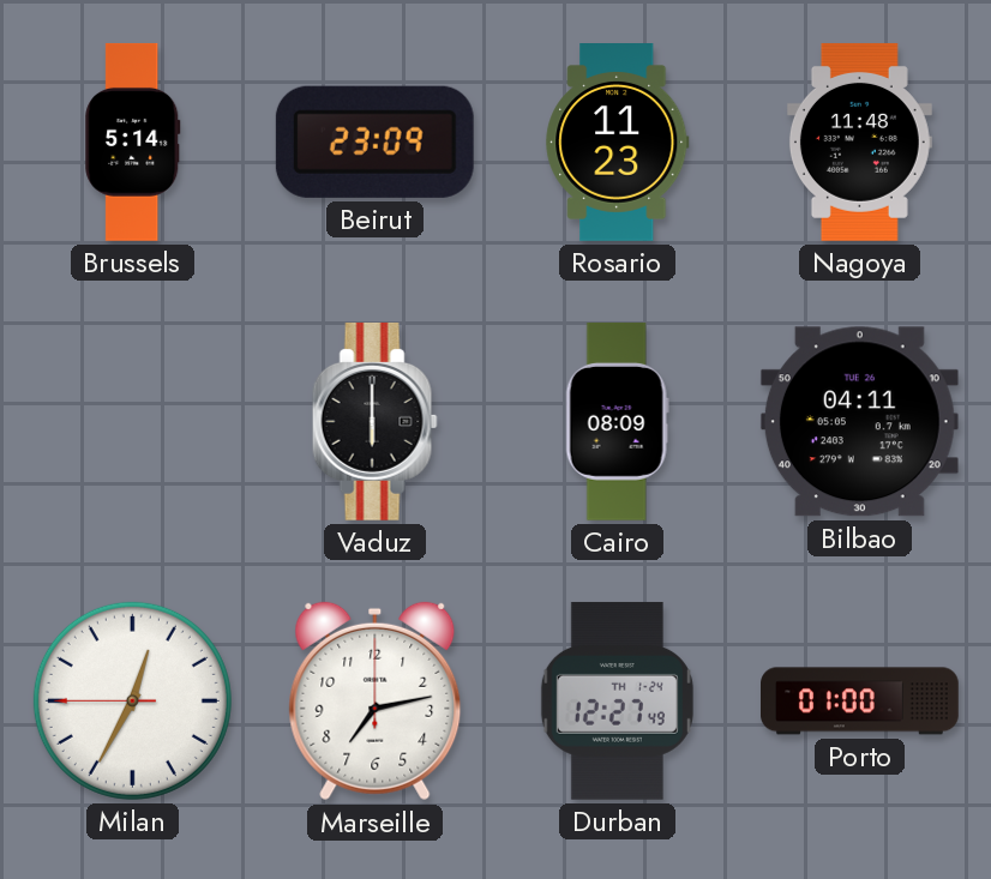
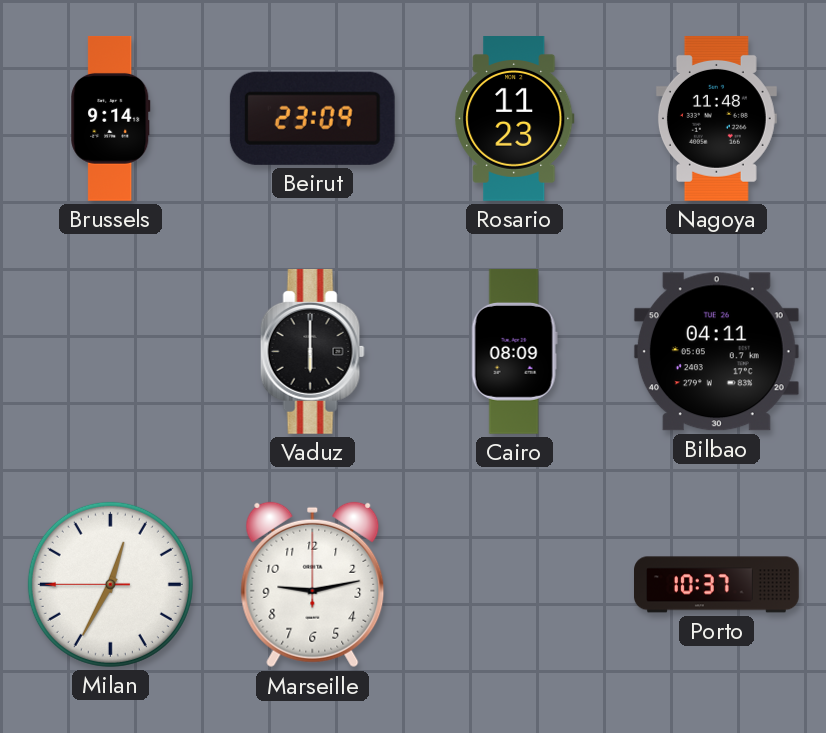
Brussels: 5:14 -> 9:14
Marseille: 7:13 -> 9:13
Durban: 12:27 -> none
Porto: 01:00 -> 10:37
